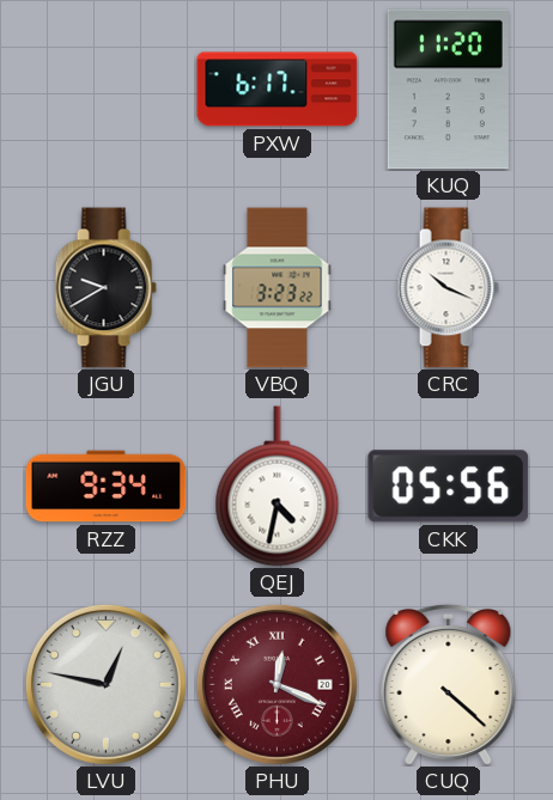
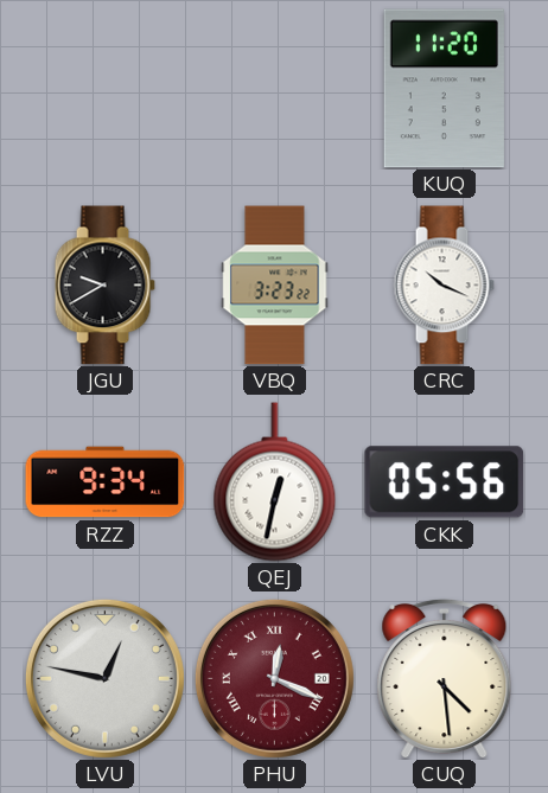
PXW: 6:17 -> none
QEJ: 4:32 -> 12:32
CUQ: 4:22 -> 4:29
